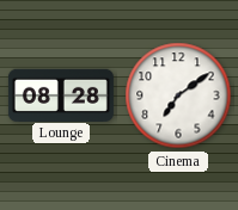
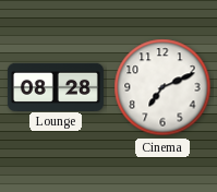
Cinema: 7:09 -> 7:11
